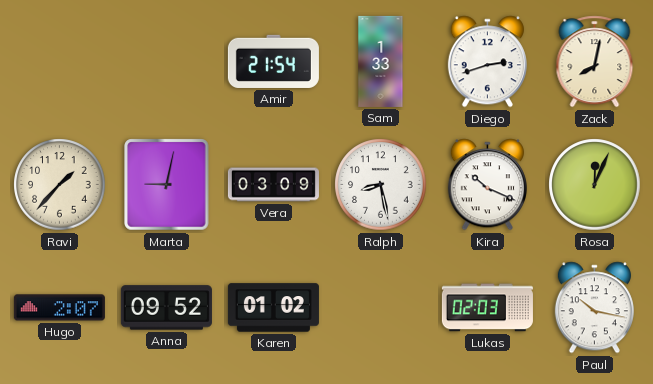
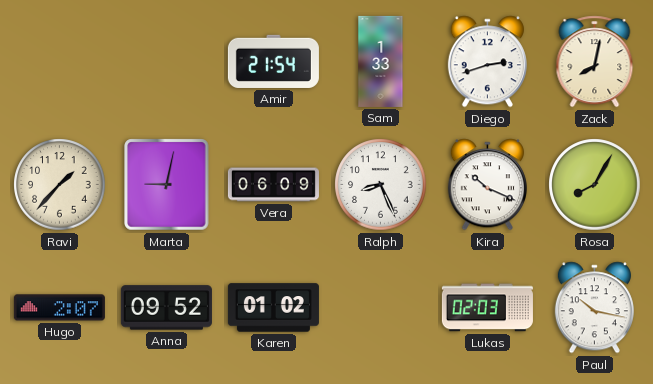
Vera: 03:09 -> 06:09
Ralph: 8:28 -> 8:26
Rosa: 12:04 -> 8:05
